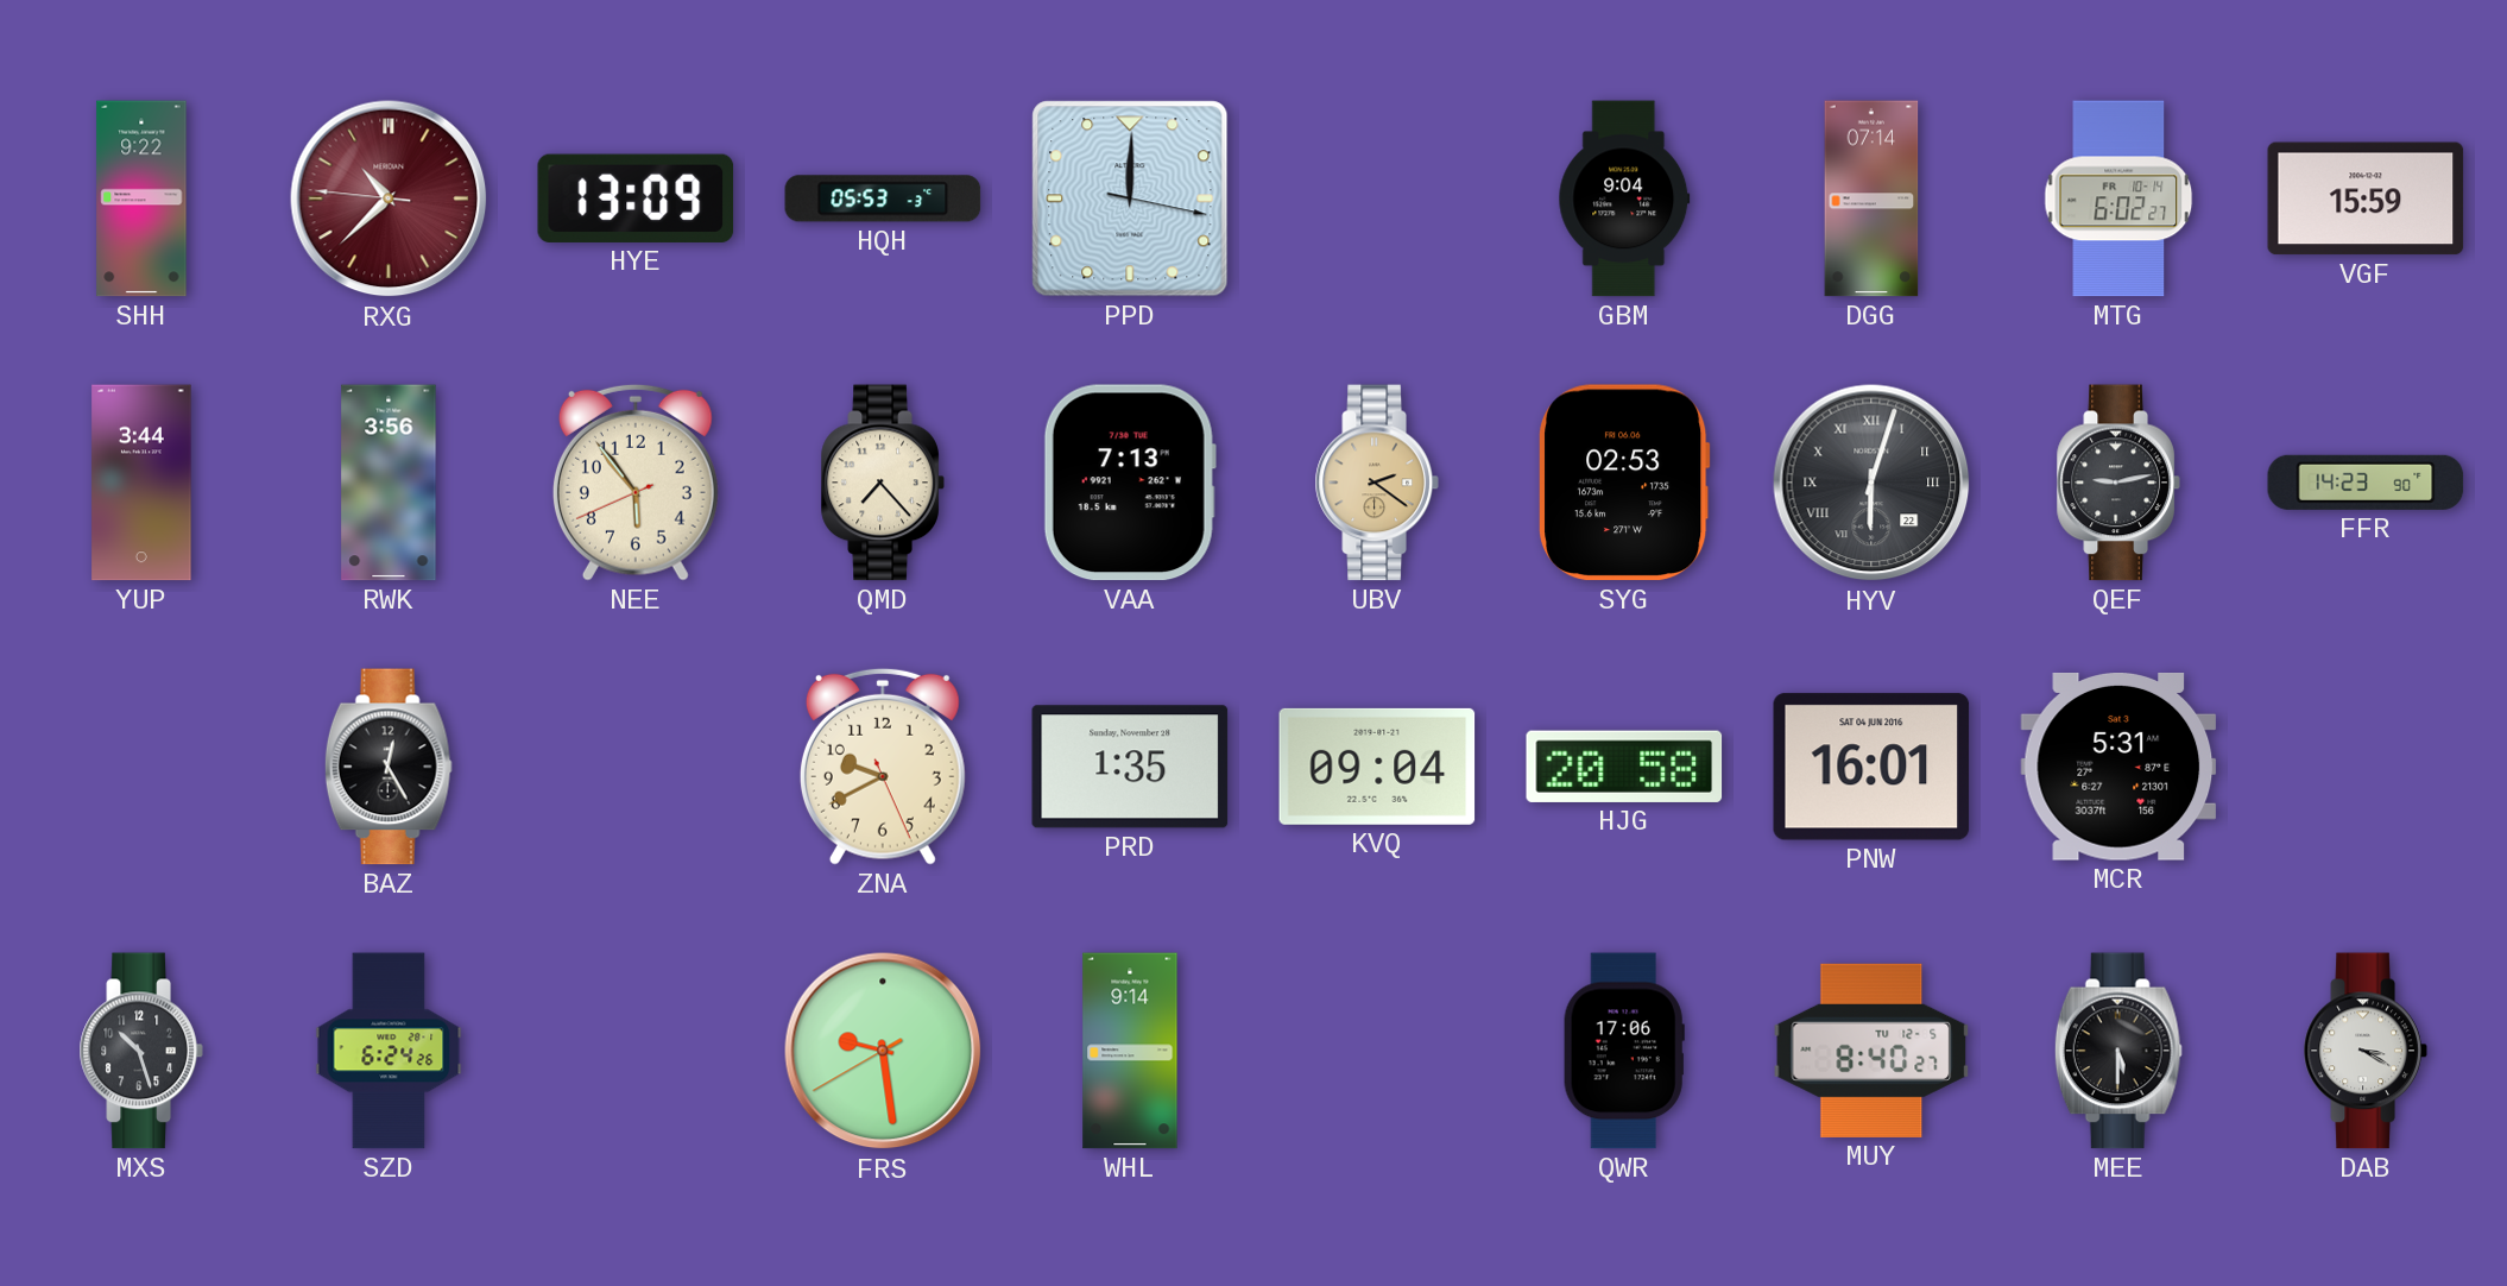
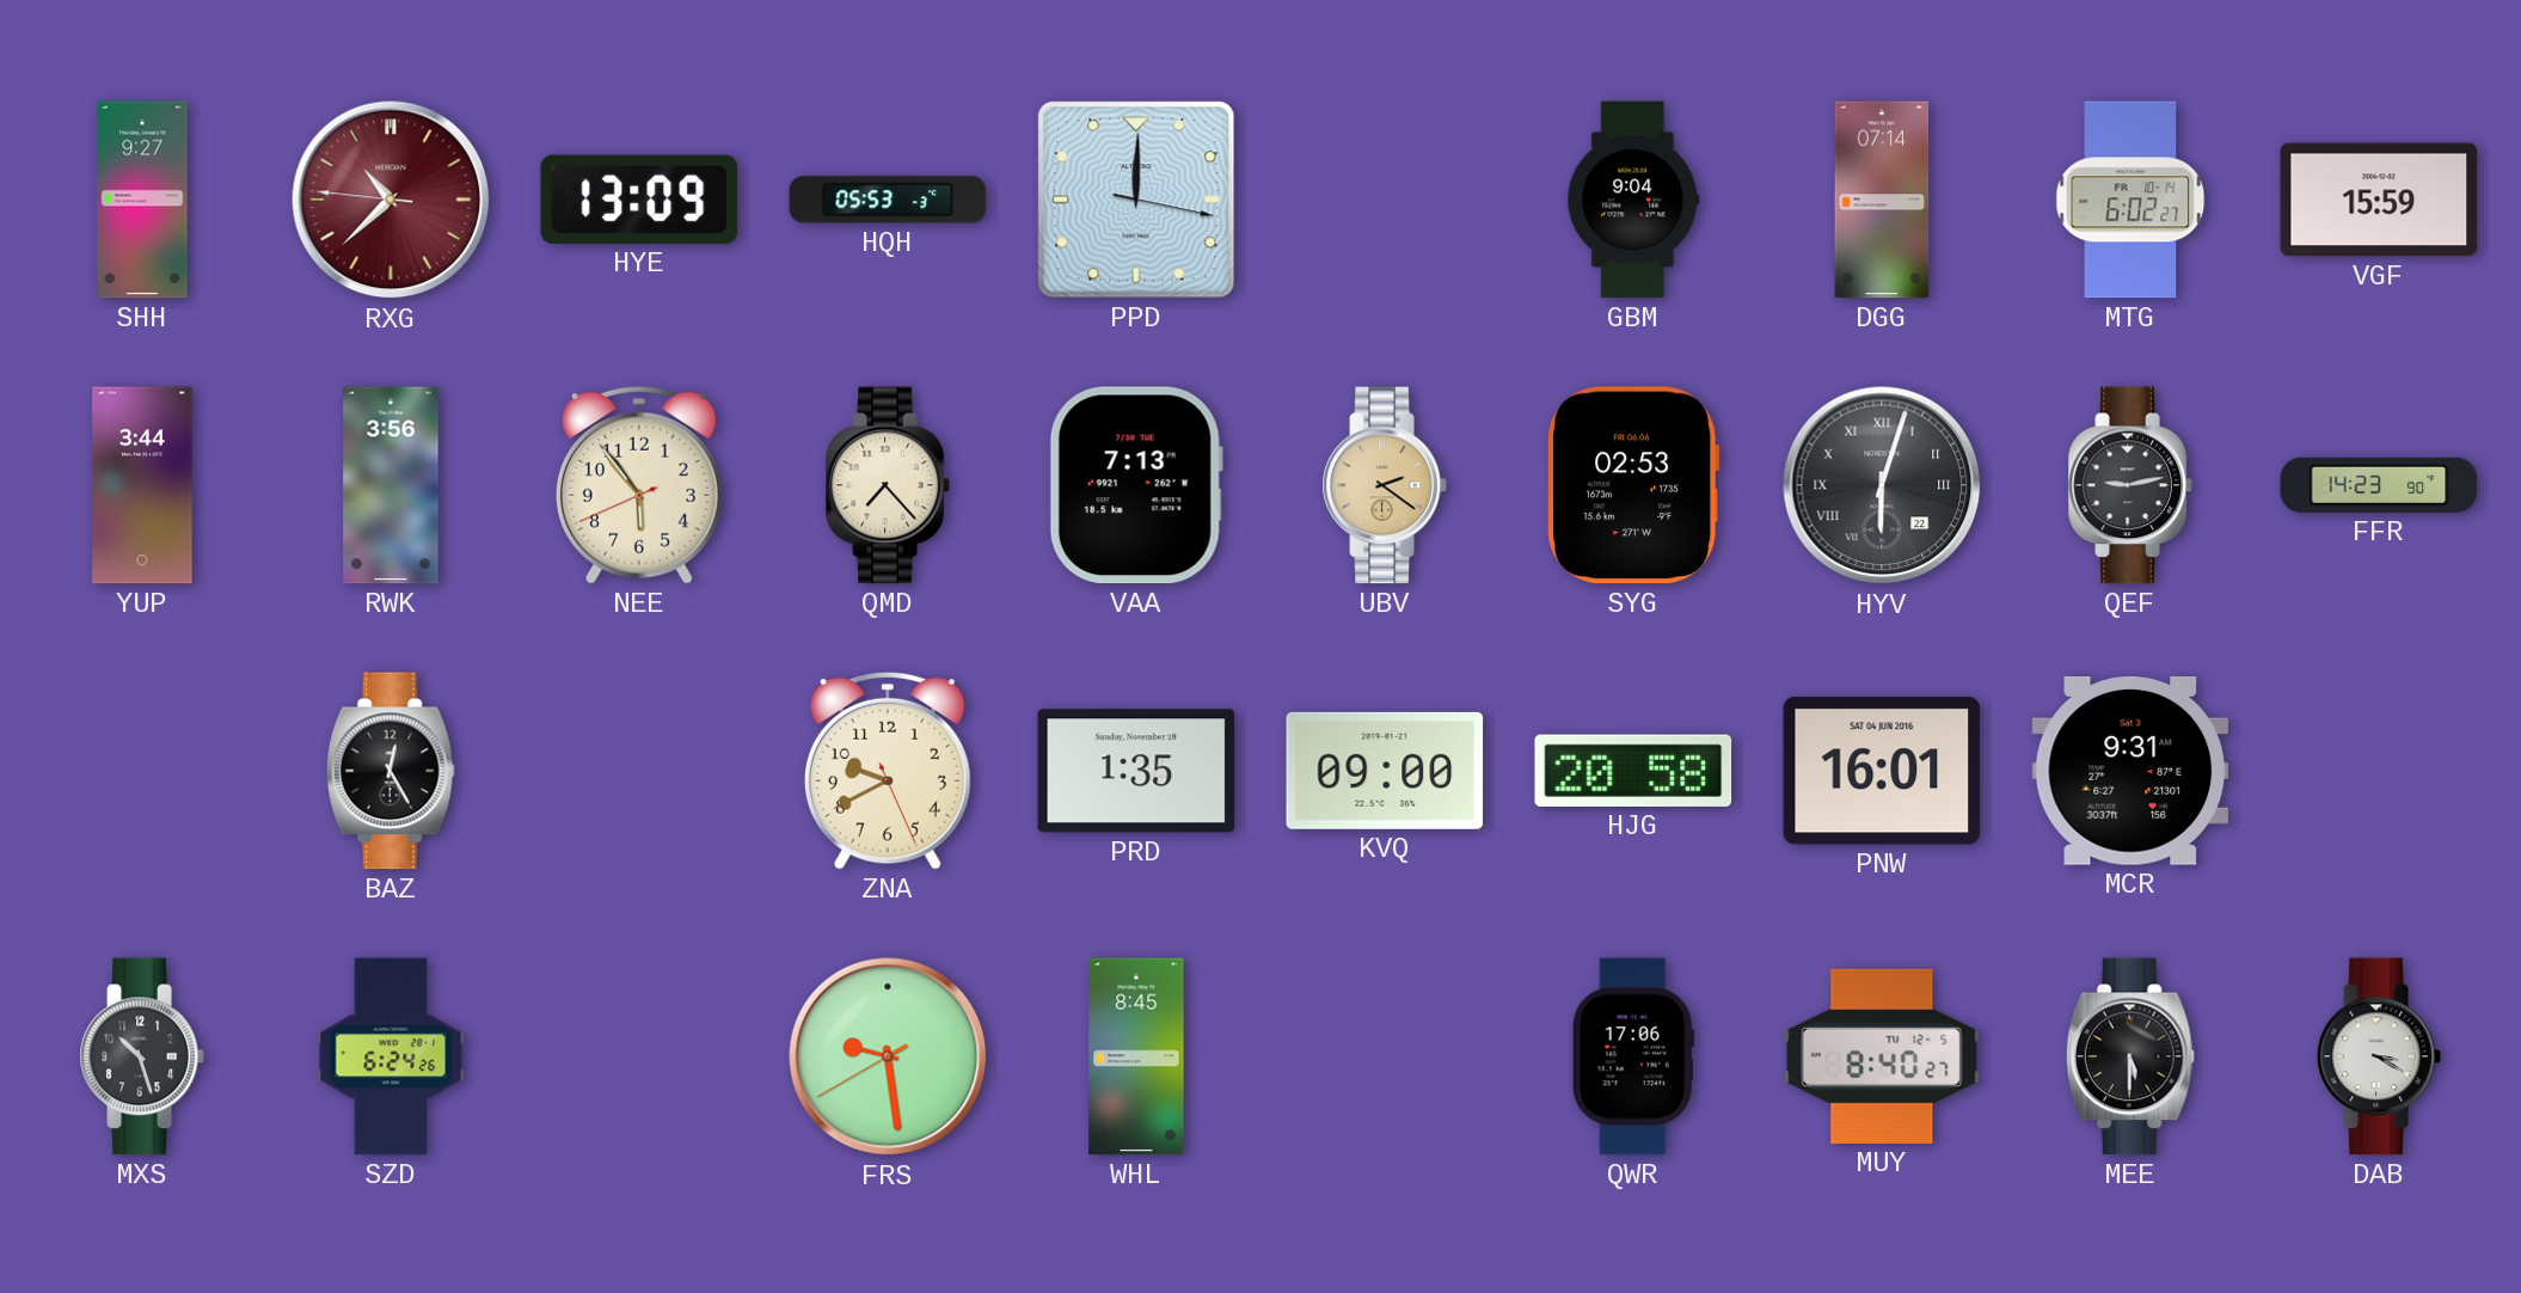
SHH: 9:22 -> 9:27
KVQ: 09:04 -> 09:00
MCR: 5:31 -> 9:31
WHL: 9:14 -> 8:45
